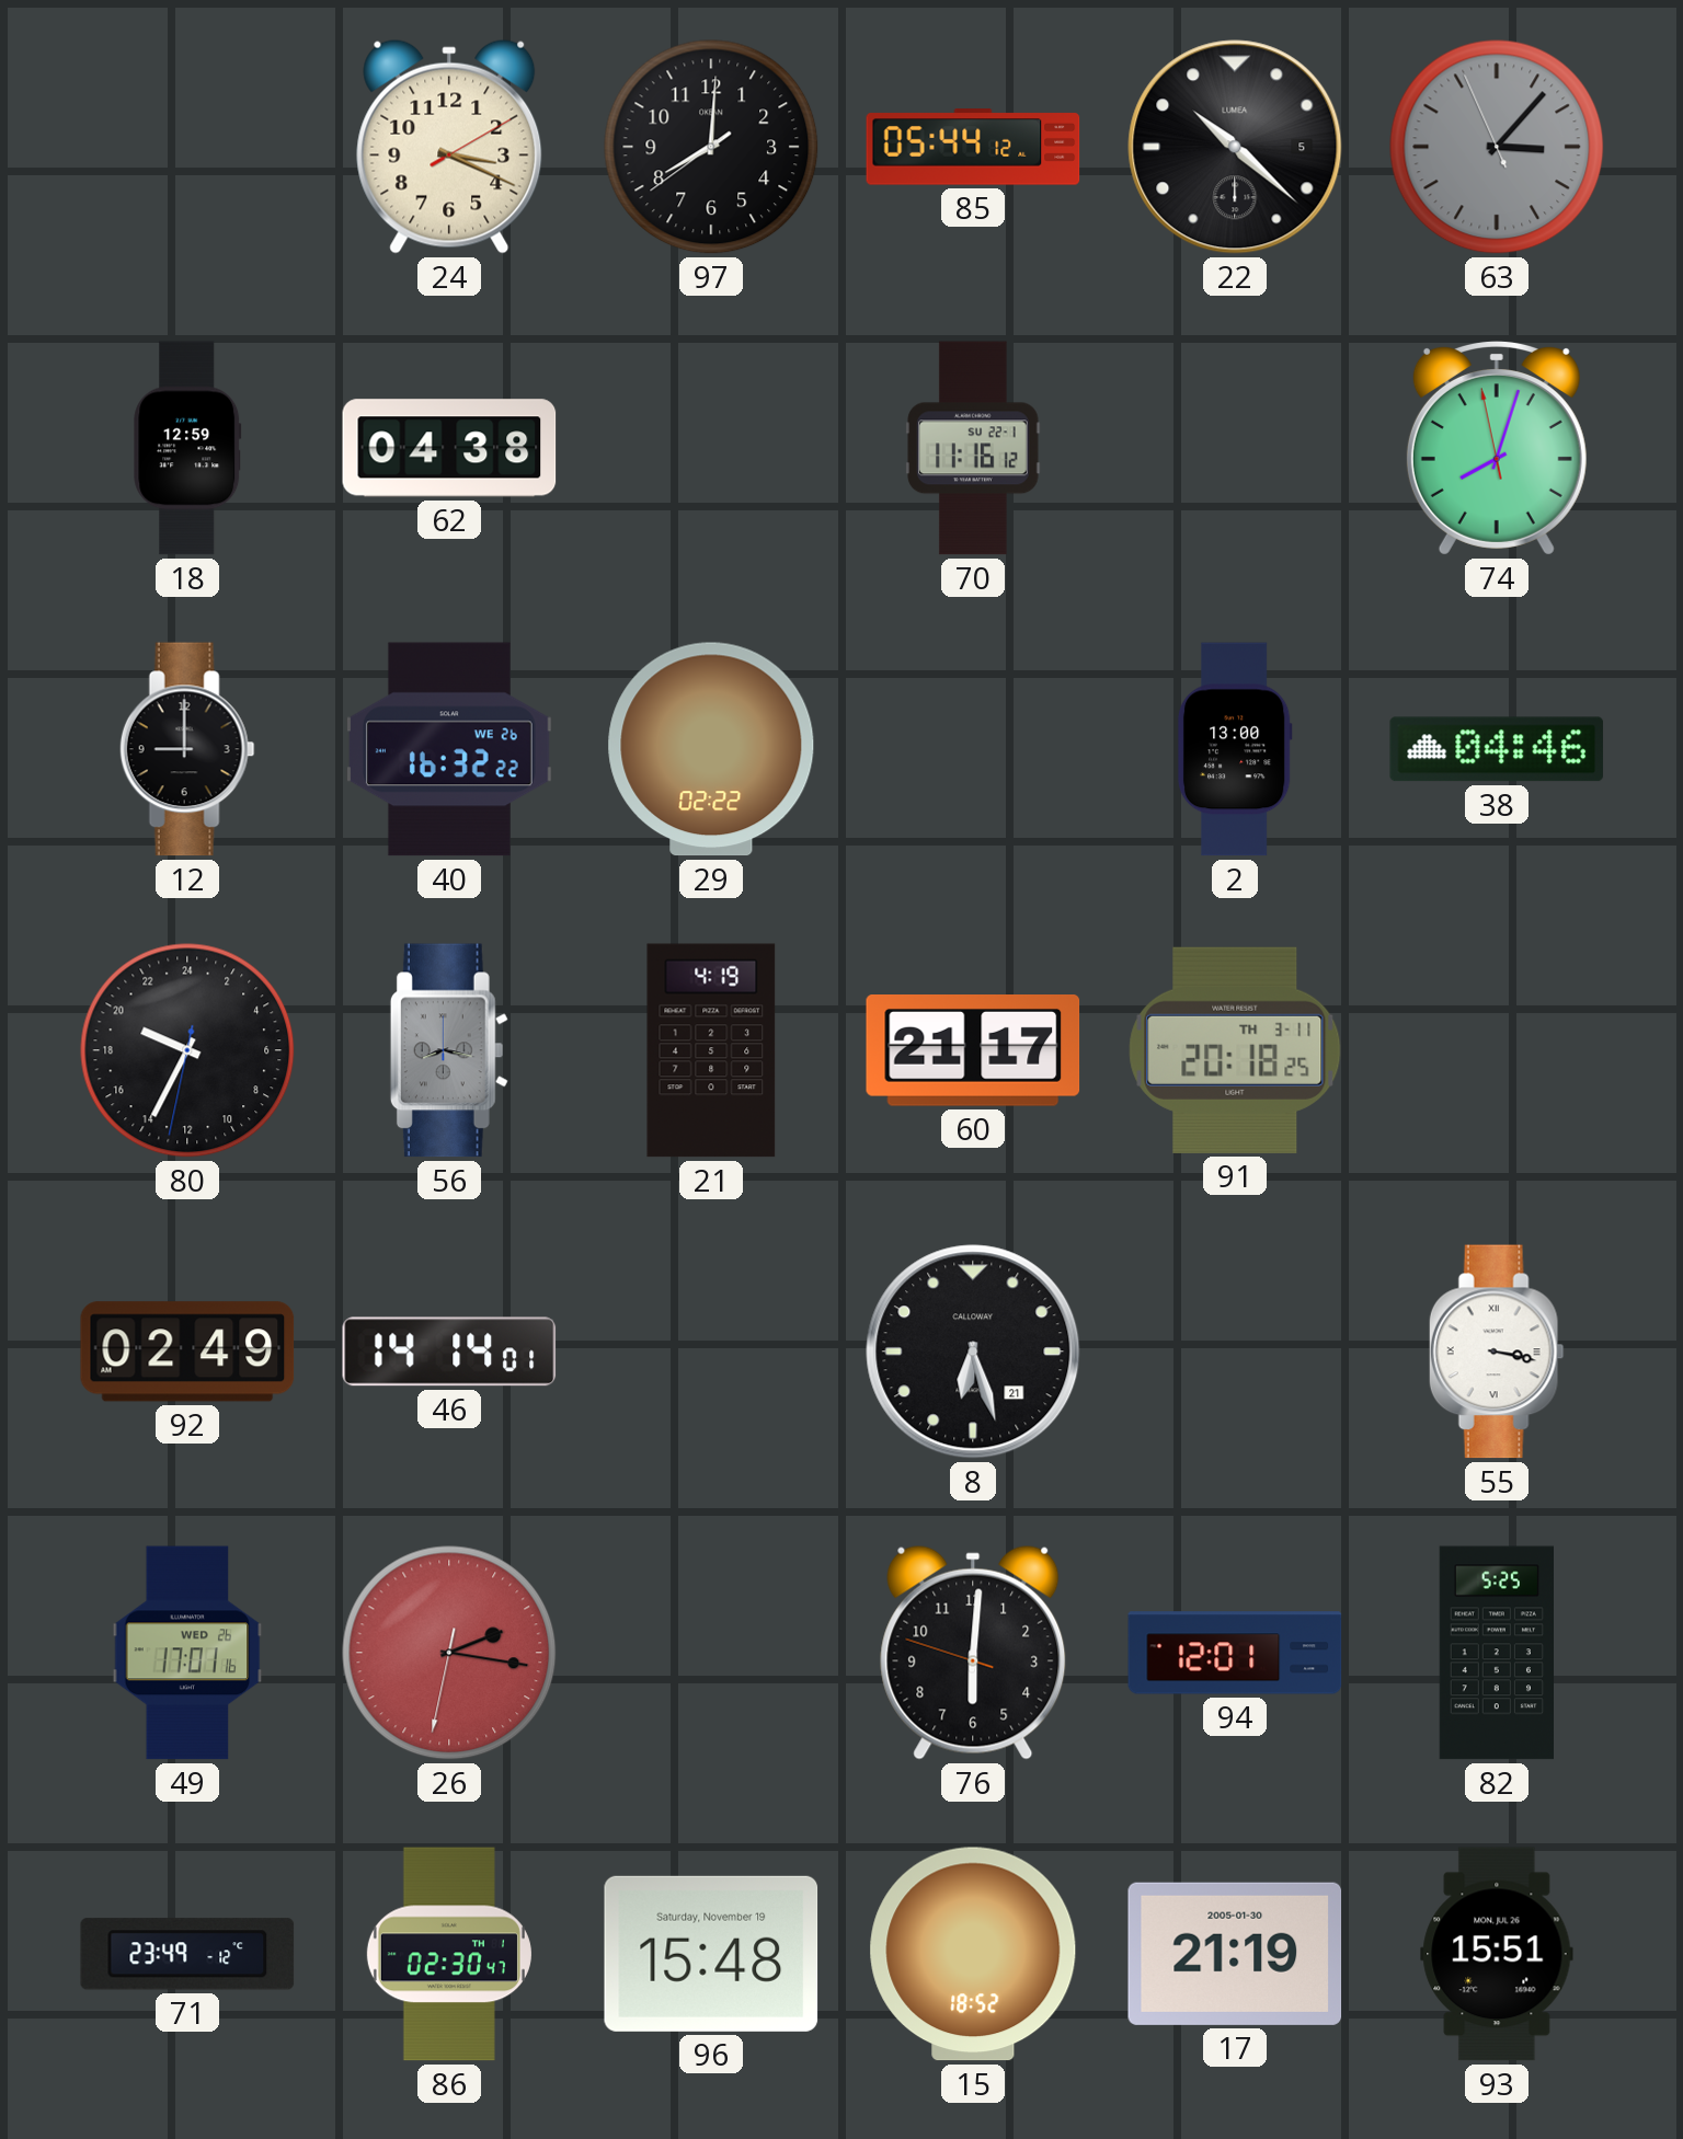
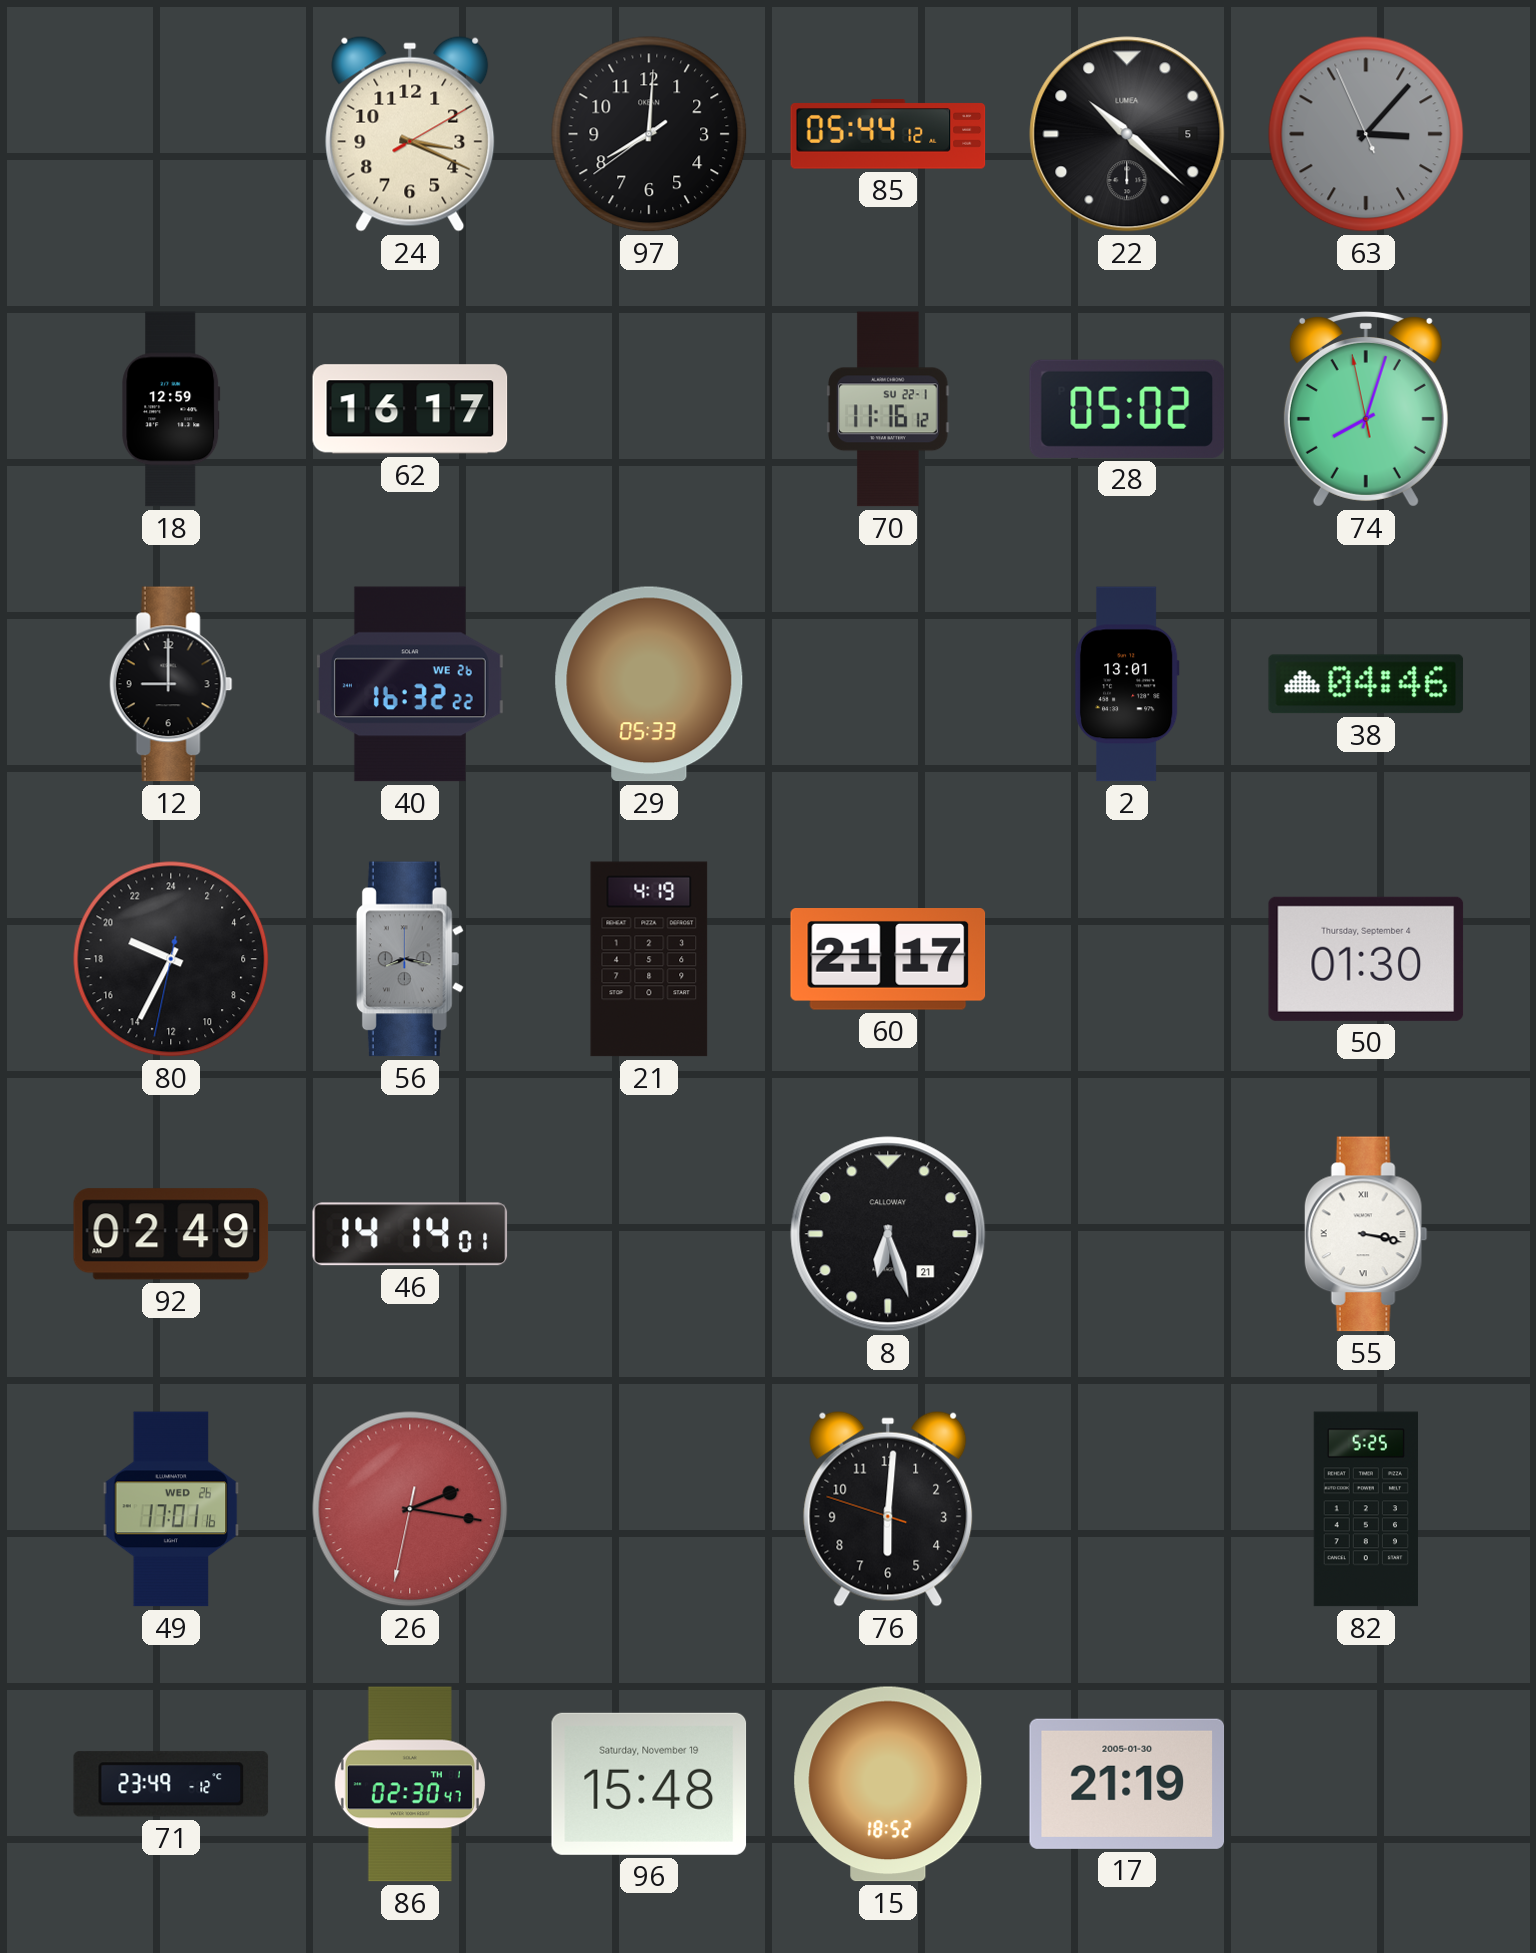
62: 04:38 -> 16:17
28: none -> 05:02
29: 02:22 -> 05:33
2: 13:00 -> 13:01
91: 20:18 -> none
50: none -> 01:30
94: 12:01 -> none
93: 15:51 -> none
